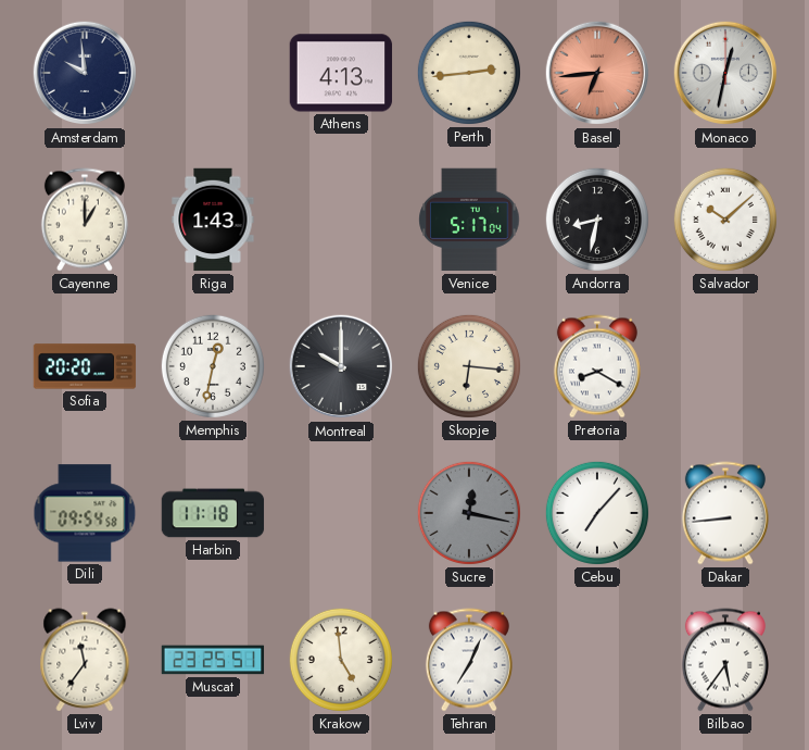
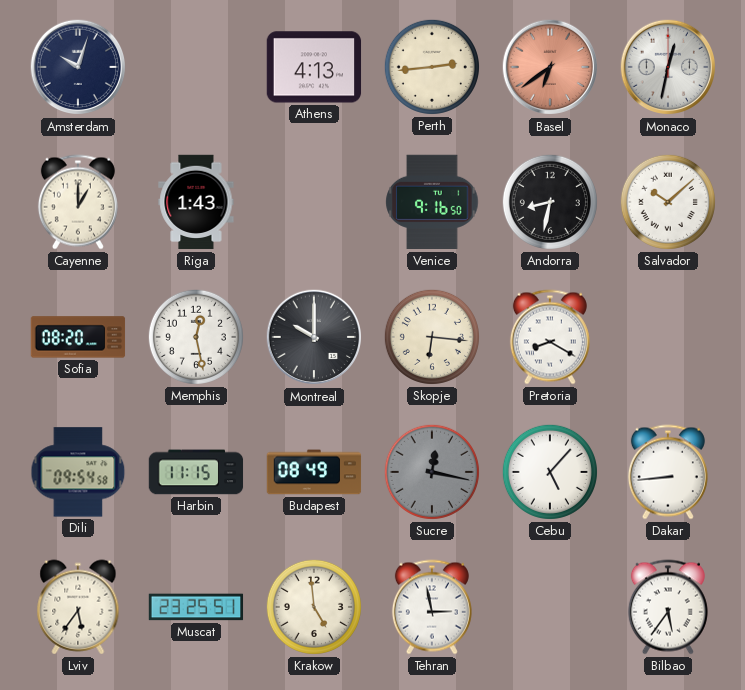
Amsterdam: 9:59 -> 10:03
Basel: 6:44 -> 6:39
Venice: 5:17 -> 9:16
Sofia: 20:20 -> 08:20
Memphis: 12:32 -> 12:28
Harbin: 11:18 -> 11:15
Budapest: none -> 08:49
Cebu: 7:07 -> 5:07
Lviv: 11:36 -> 5:36
Tehran: 7:04 -> 2:58
